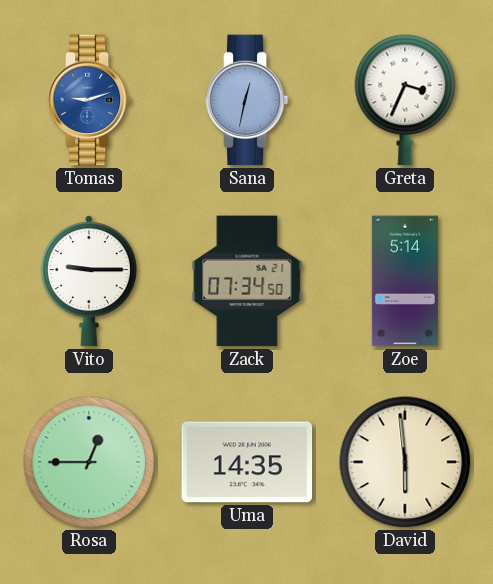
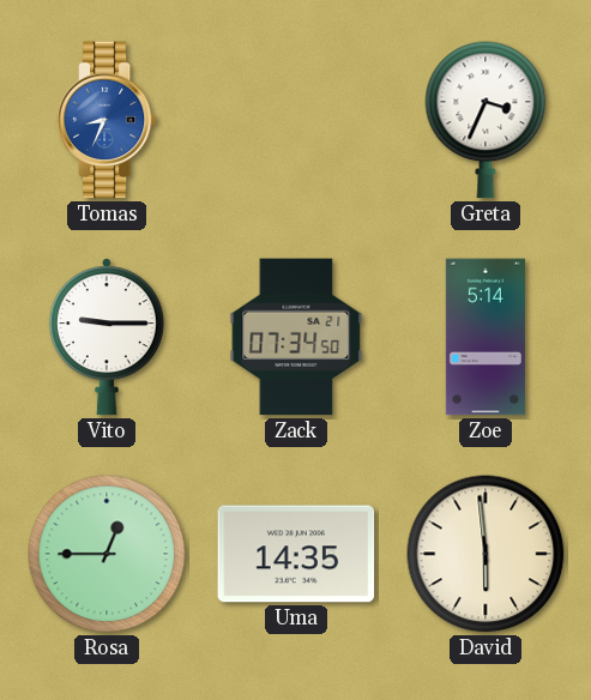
Tomas: 9:12 -> 8:34
Sana: 12:32 -> none
